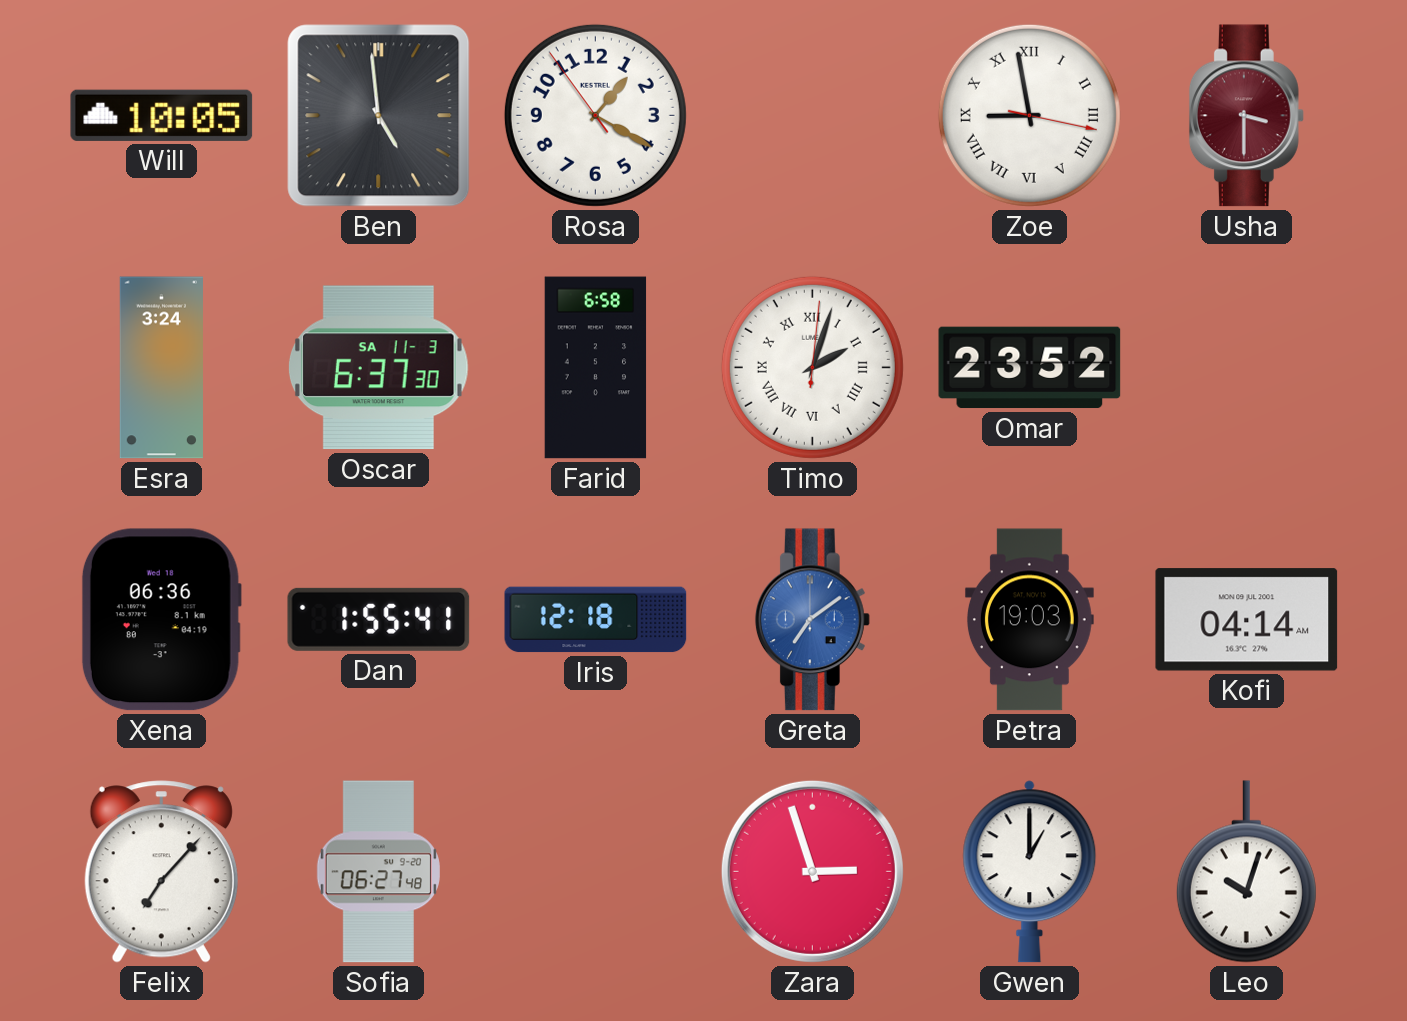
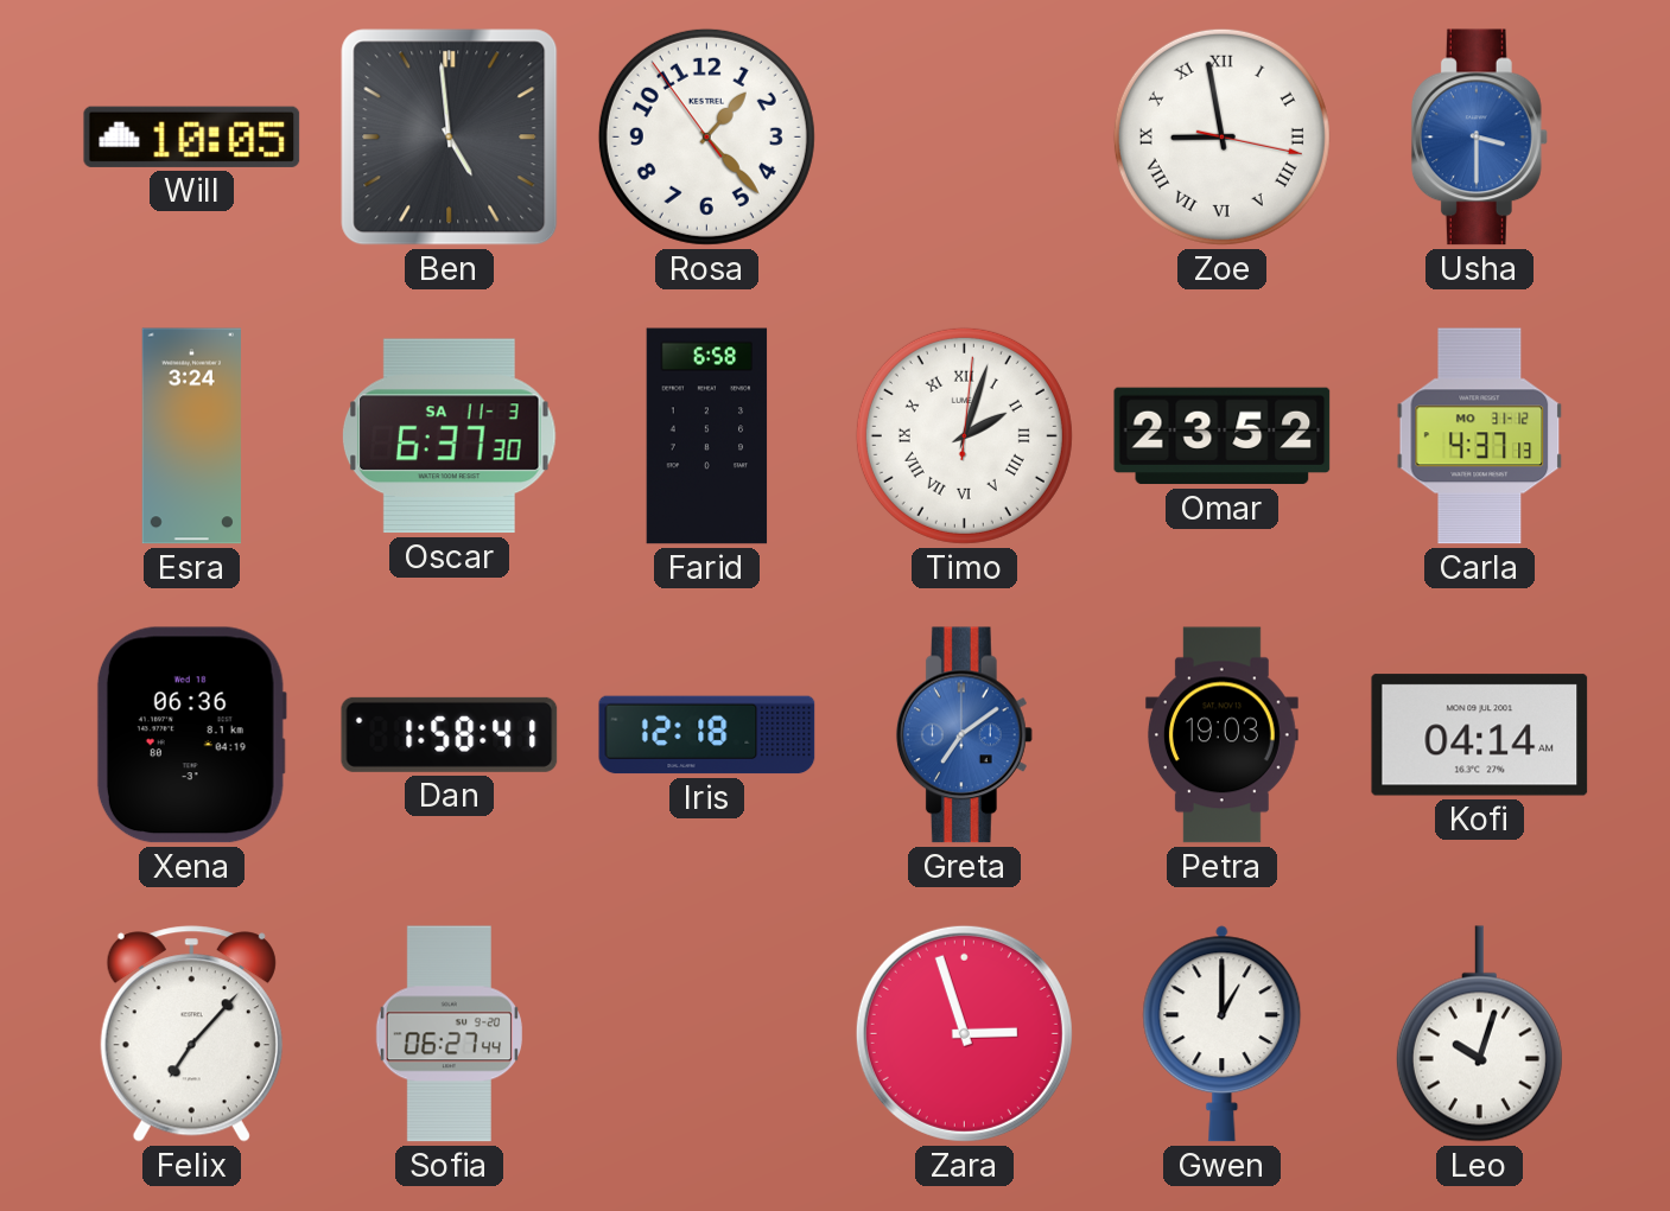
Rosa: 1:19 -> 1:22
Usha dial: burgundy -> blue
Carla: none -> 4:37
Dan: 1:55 -> 1:58
Sofia: 06:27:48 -> 06:27:44
